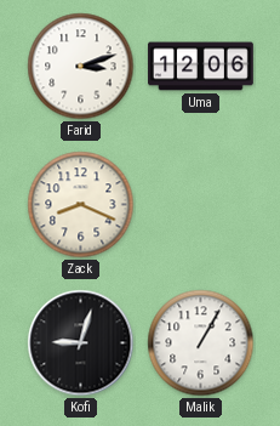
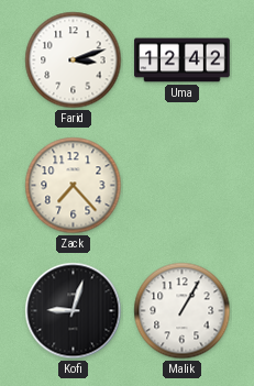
Uma: 12:06 -> 12:42
Zack: 8:19 -> 7:23
